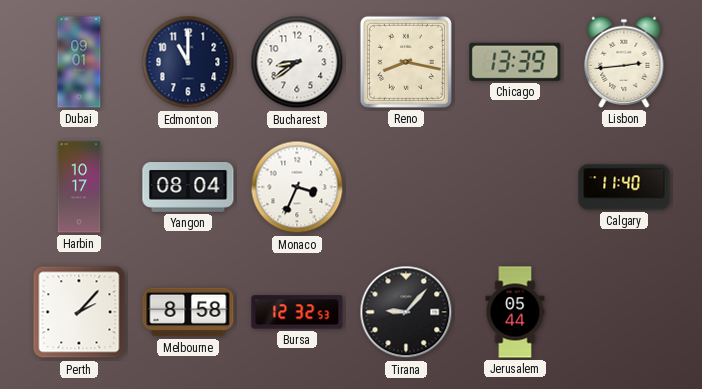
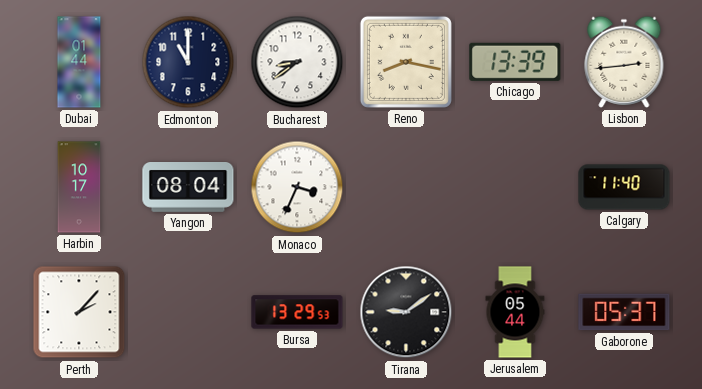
Dubai: 09:01 -> 01:44
Melbourne: 8:58 -> none
Bursa: 12:32 -> 13:29
Tirana: 9:07 -> 9:09
Gaborone: none -> 05:37
